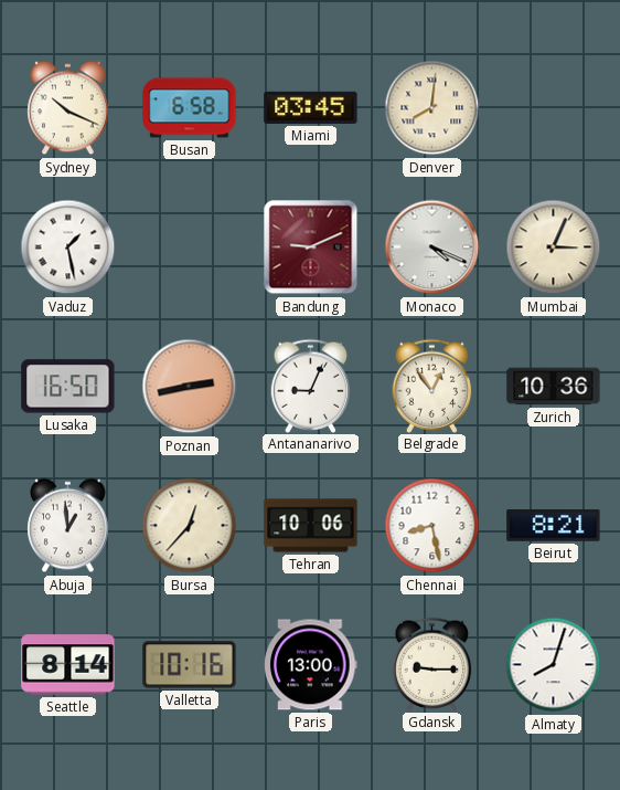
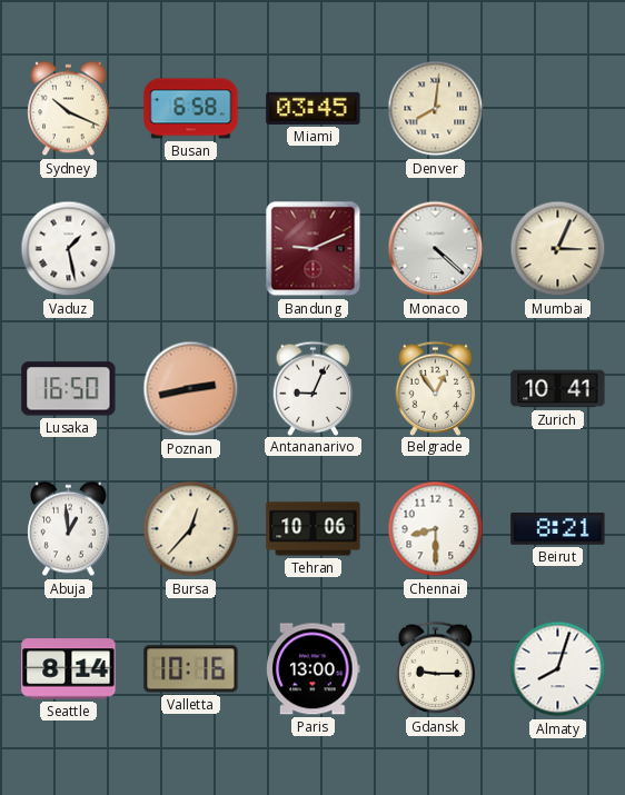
Monaco: 4:19 -> 4:22
Zurich: 10:36 -> 10:41
Chennai: 8:28 -> 8:30
